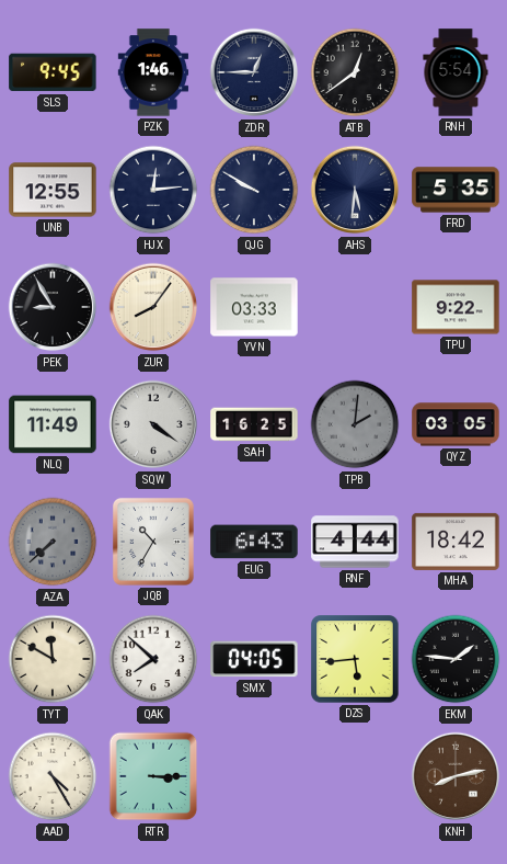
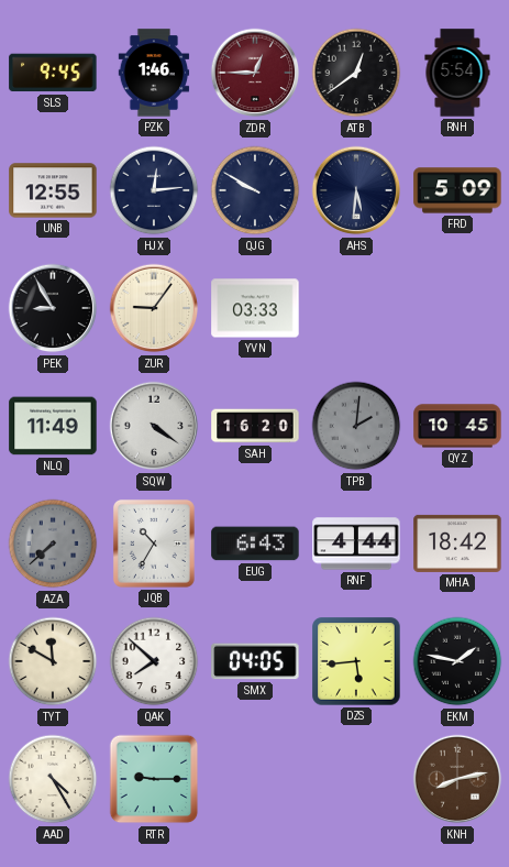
ZDR dial: navy -> burgundy
FRD: 5:35 -> 5:09
ZUR: 8:06 -> 9:06
TPU: 9:22 -> none
SAH: 16:25 -> 16:20
QYZ: 03:05 -> 10:45
EKM: 1:46 -> 1:47
RTR: 3:15 -> 9:15
